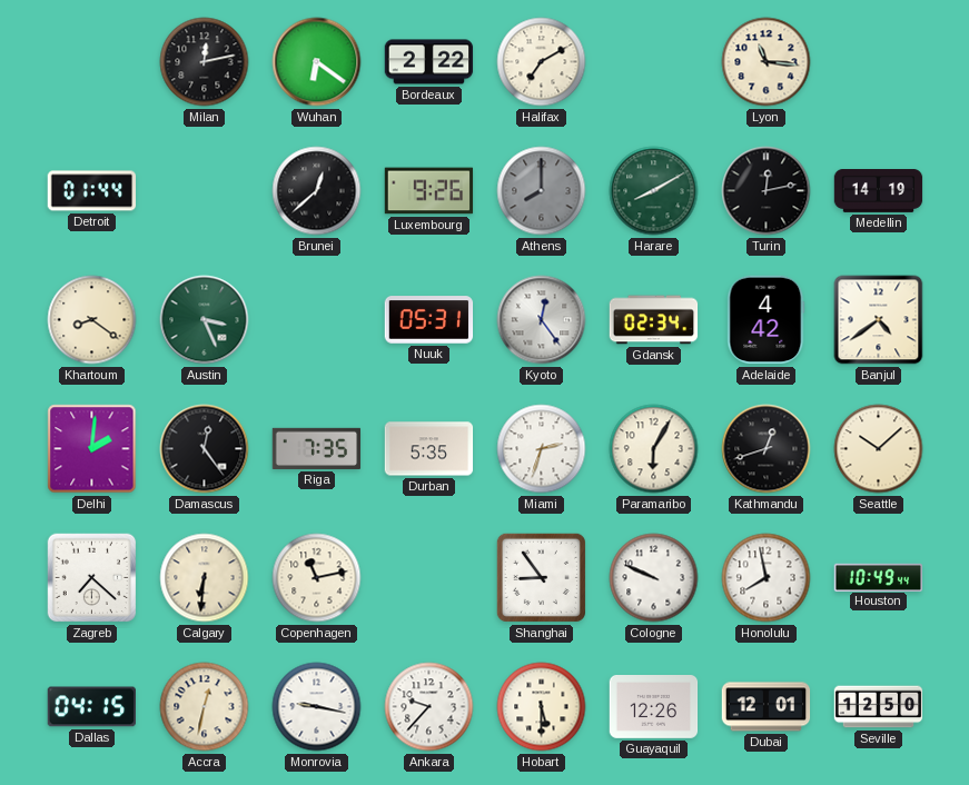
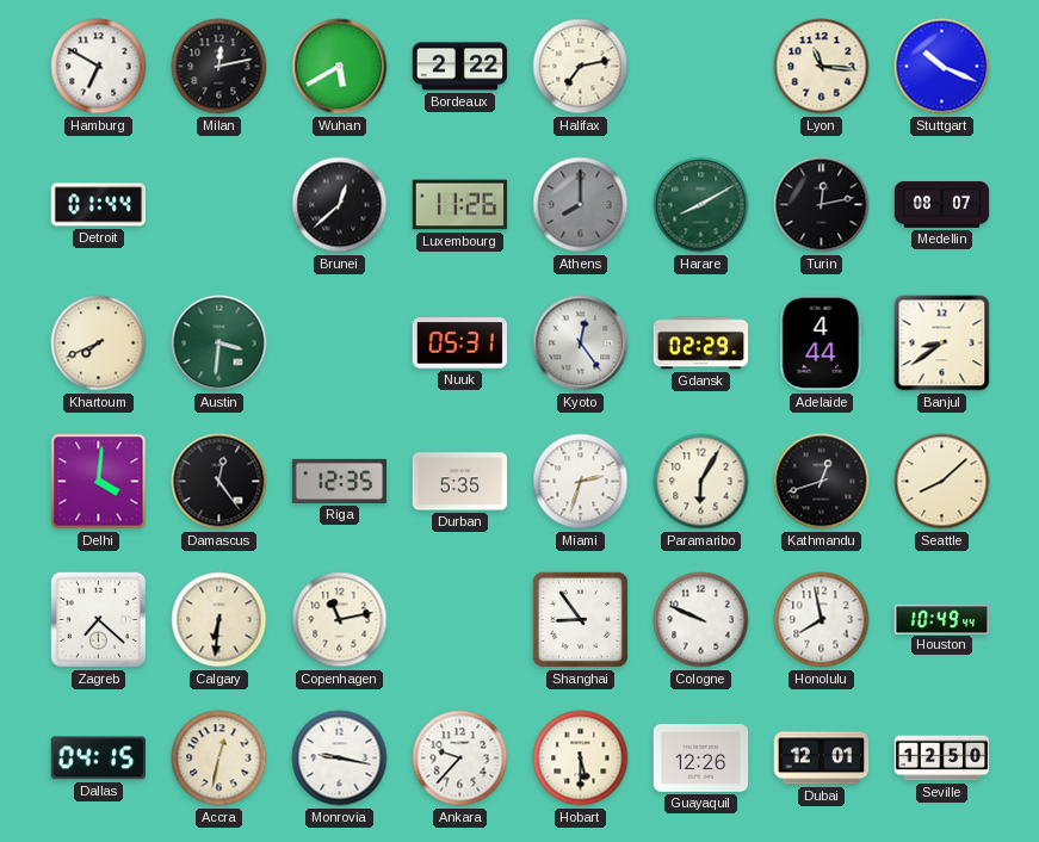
Hamburg: none -> 6:50
Wuhan: 6:21 -> 5:40
Halifax: 7:10 -> 7:13
Stuttgart: none -> 10:19
Luxembourg: 9:26 -> 11:26
Medellin: 14:19 -> 08:07
Khartoum: 8:21 -> 7:41
Austin: 3:26 -> 3:31
Gdansk: 02:34 -> 02:29
Adelaide: 4:42 -> 4:44
Banjul: 4:39 -> 8:39
Delhi: 2:01 -> 4:01
Riga: 7:35 -> 12:35
Seattle: 10:08 -> 8:08
